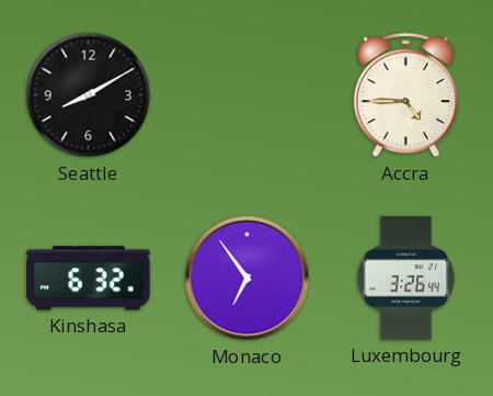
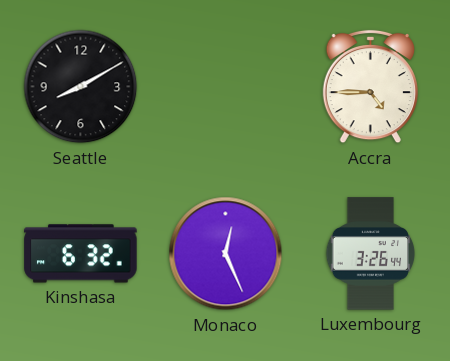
Monaco: 6:54 -> 12:26
